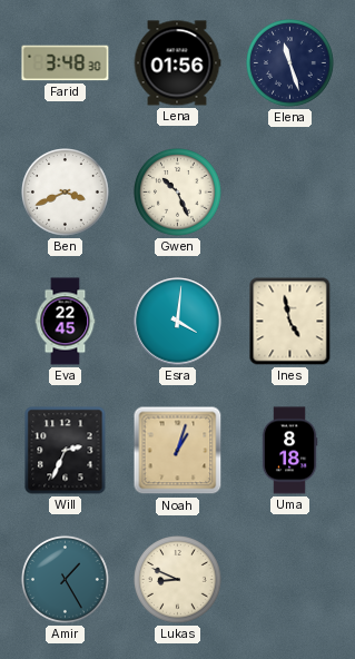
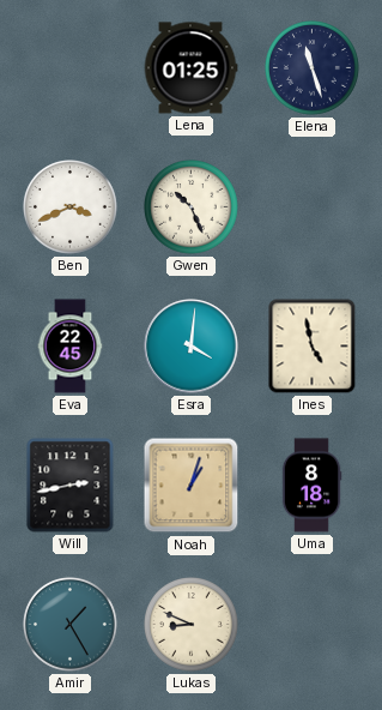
Farid: 3:48 -> none
Lena: 01:56 -> 01:25
Will: 2:34 -> 2:43
